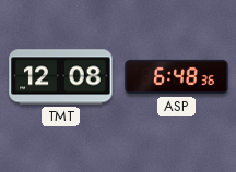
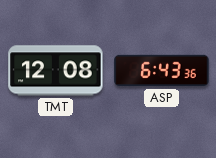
ASP: 6:48 -> 6:43
